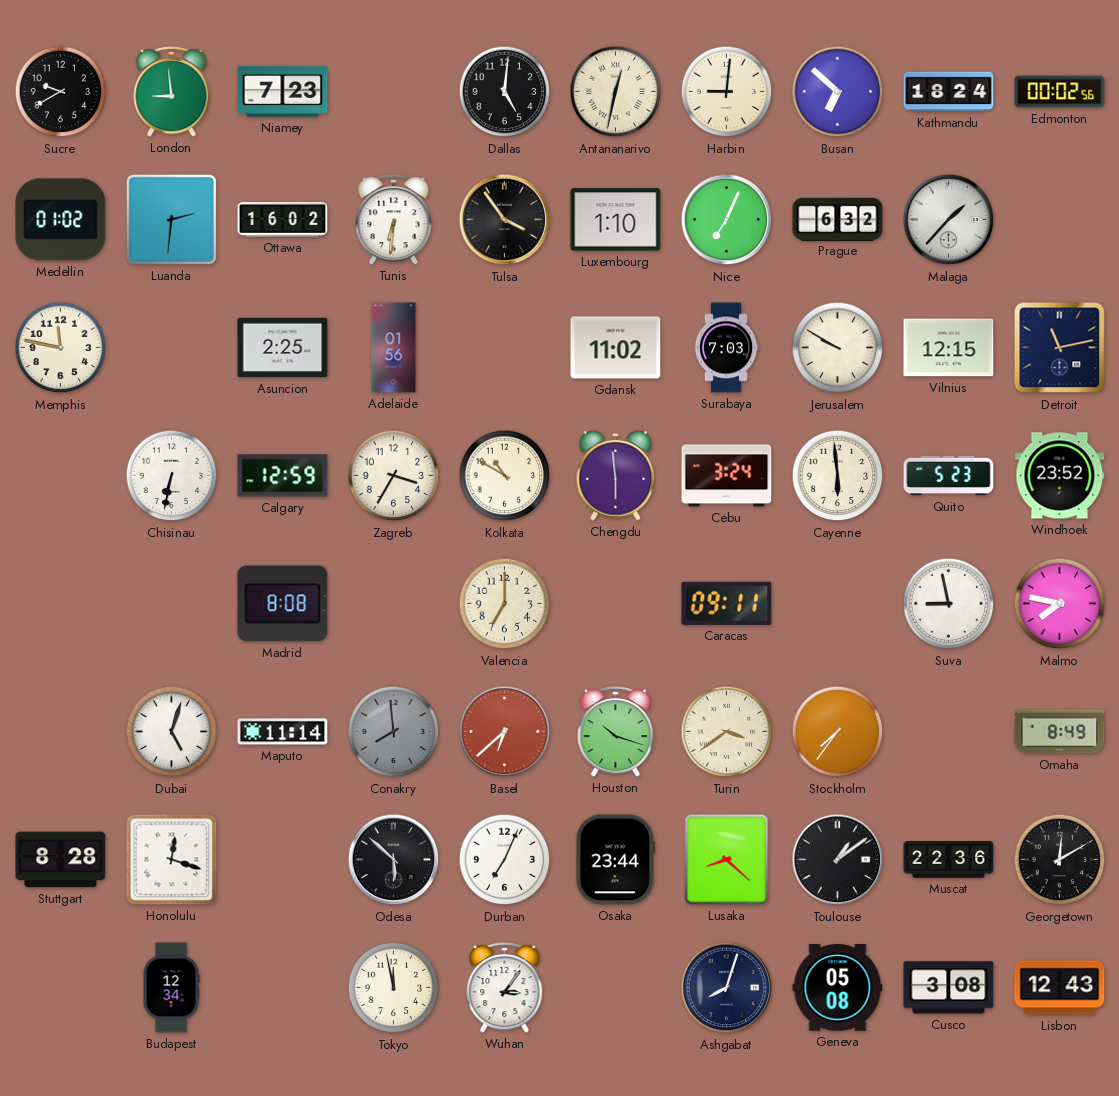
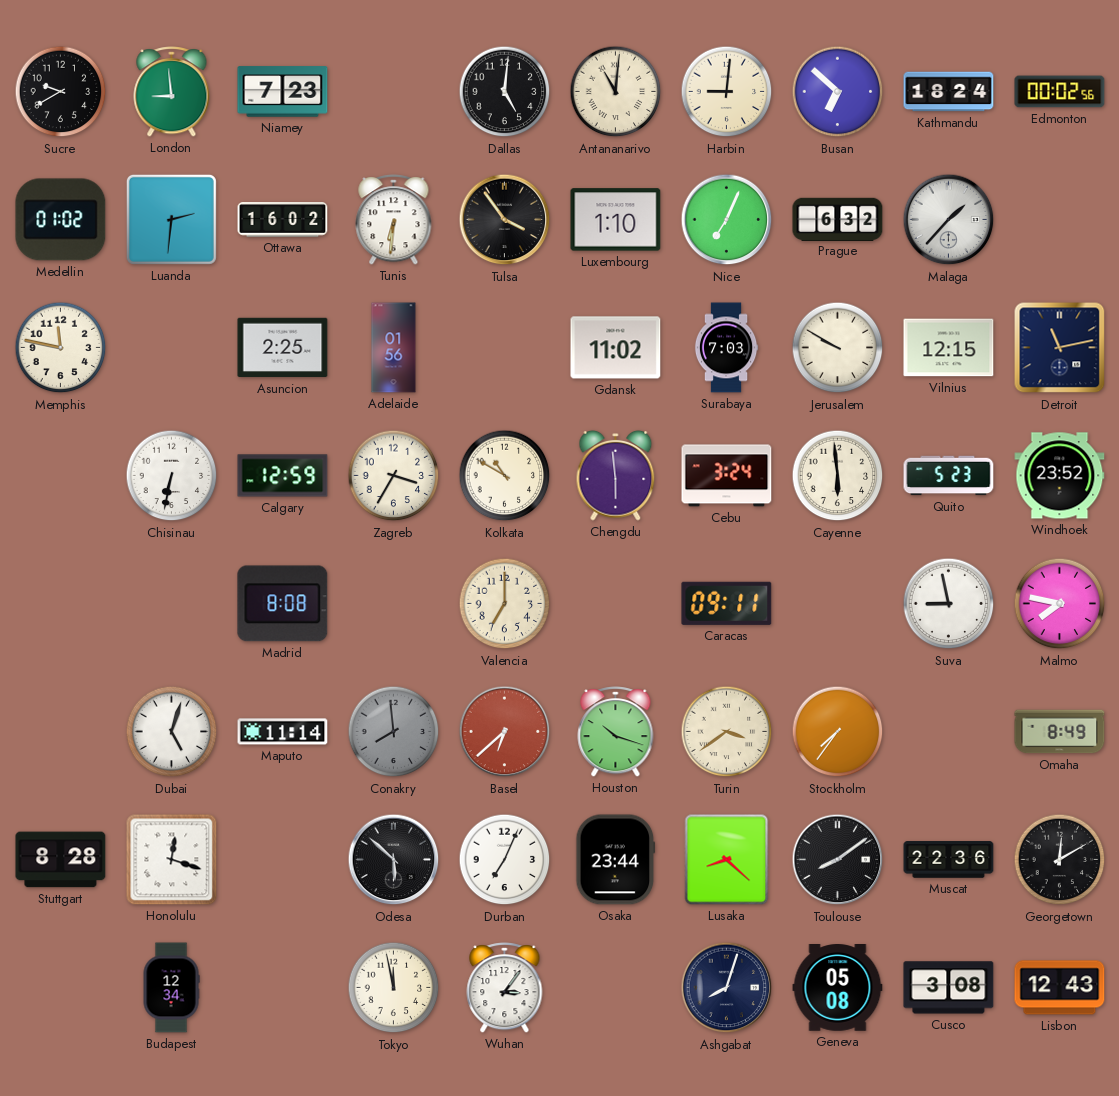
Antananarivo: 12:32 -> 11:01
Toulouse: 1:09 -> 8:09
